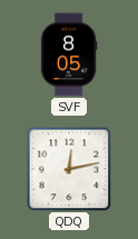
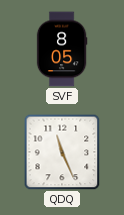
QDQ: 12:13 -> 11:26
